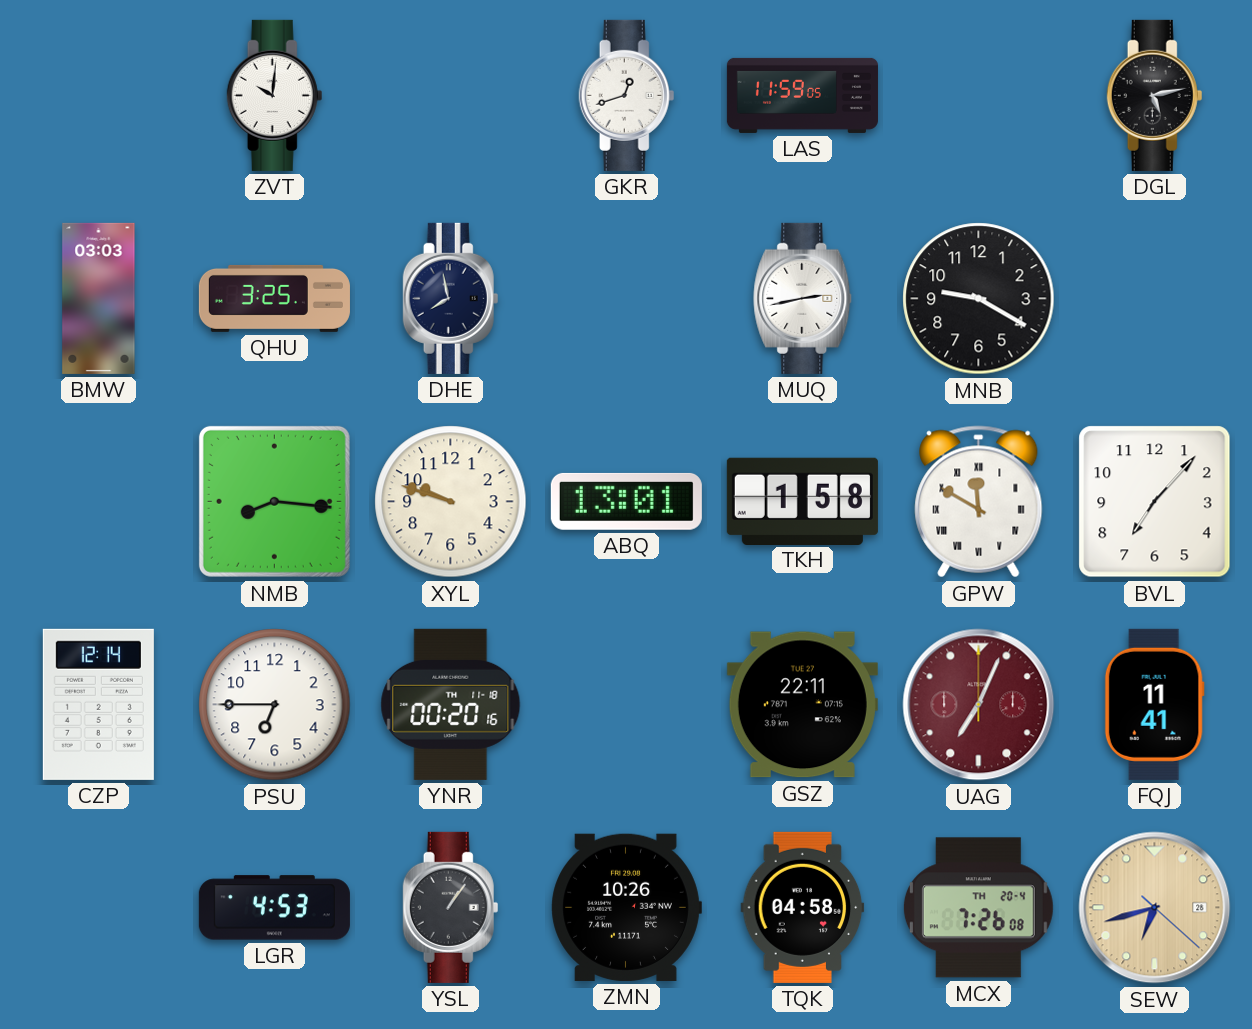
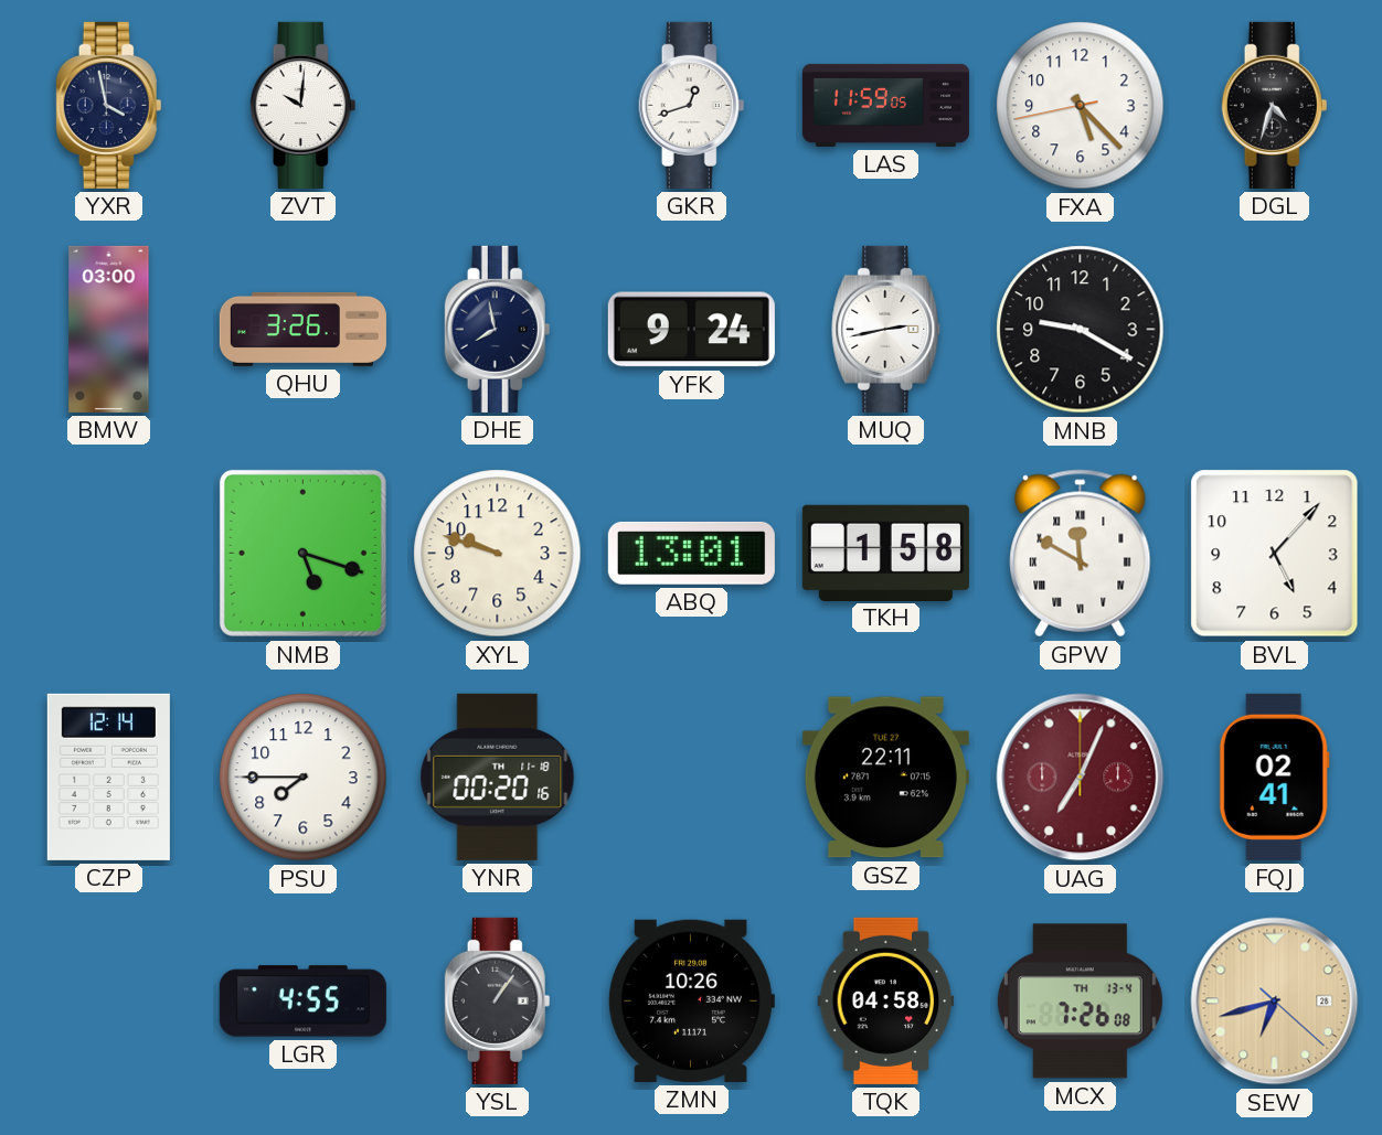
YXR: none -> 3:58
FXA: none -> 5:22
DGL: 5:13 -> 4:33
BMW: 03:03 -> 03:00
QHU: 3:25 -> 3:26
YFK: none -> 9:24
NMB: 8:16 -> 5:18
BVL: 7:07 -> 5:07
PSU: 6:45 -> 7:45
FQJ: 11:41 -> 02:41
LGR: 4:53 -> 4:55
MCX date: TH 20-4 -> TH 13-4
